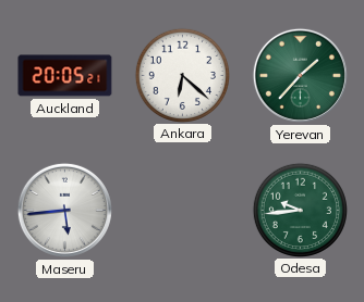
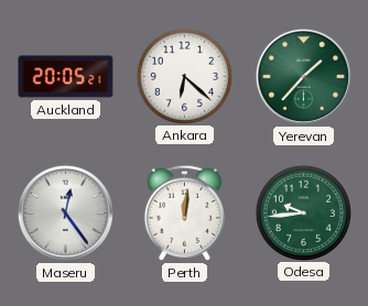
Maseru: 5:44 -> 12:24
Perth: none -> 12:01
